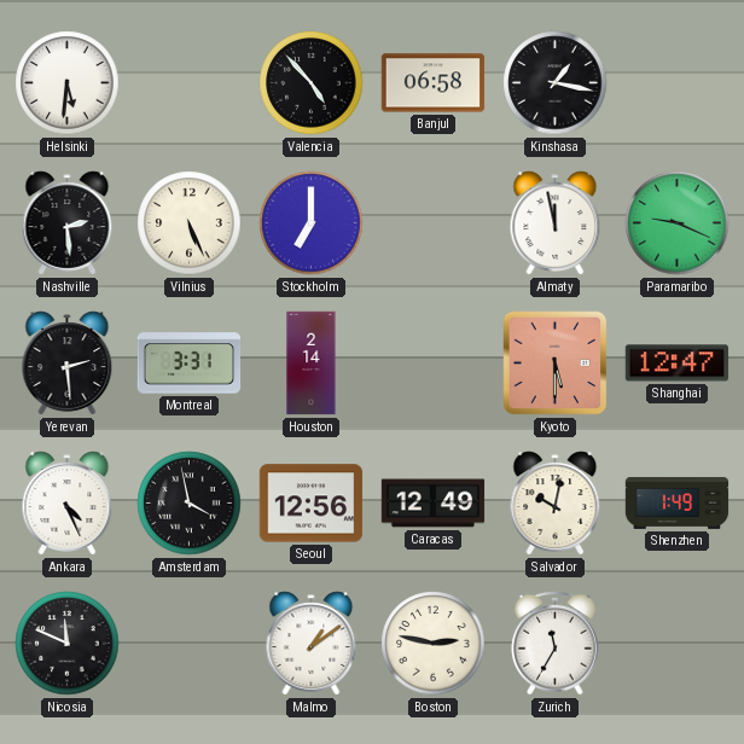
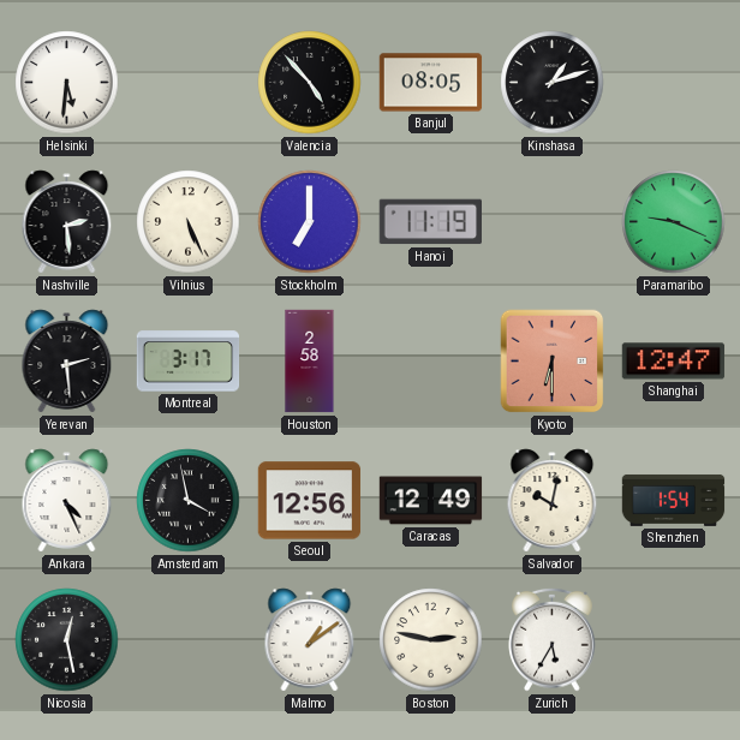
Banjul: 06:58 -> 08:05
Kinshasa: 1:17 -> 1:12
Hanoi: none -> 11:19
Almaty: 11:58 -> none
Montreal: 3:31 -> 3:17
Houston: 2:14 -> 2:58
Kyoto: 5:30 -> 6:30
Shenzhen: 1:49 -> 1:54
Nicosia: 11:49 -> 12:28
Zurich: 11:35 -> 5:35
